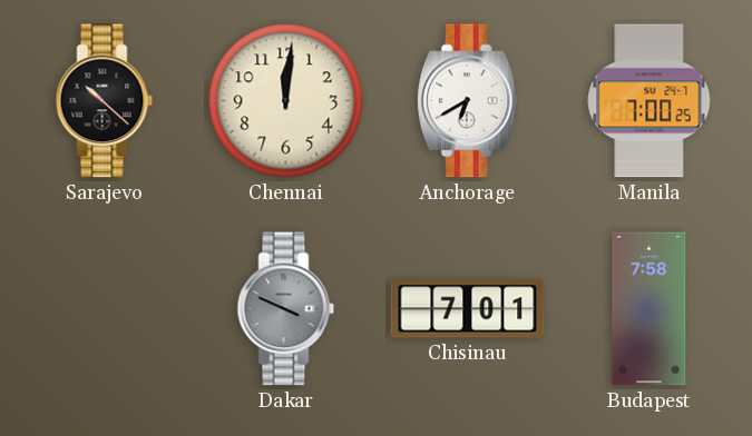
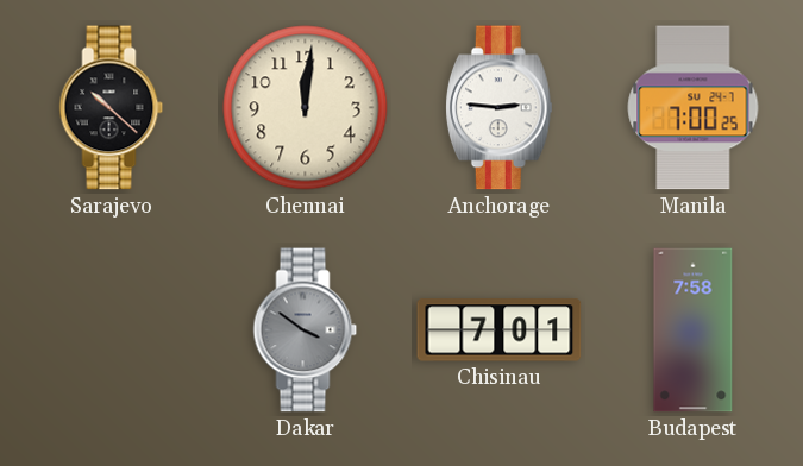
Anchorage: 6:40 -> 2:46
Dakar: 3:49 -> 3:51
